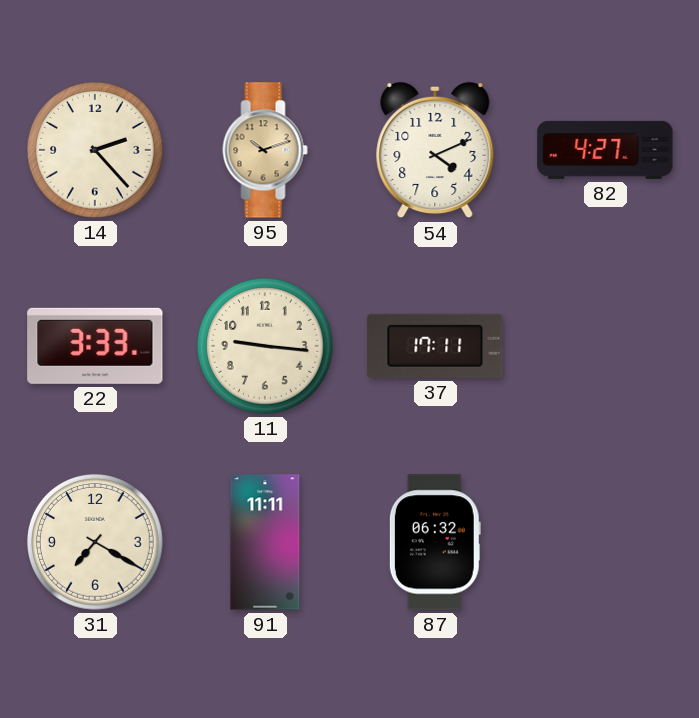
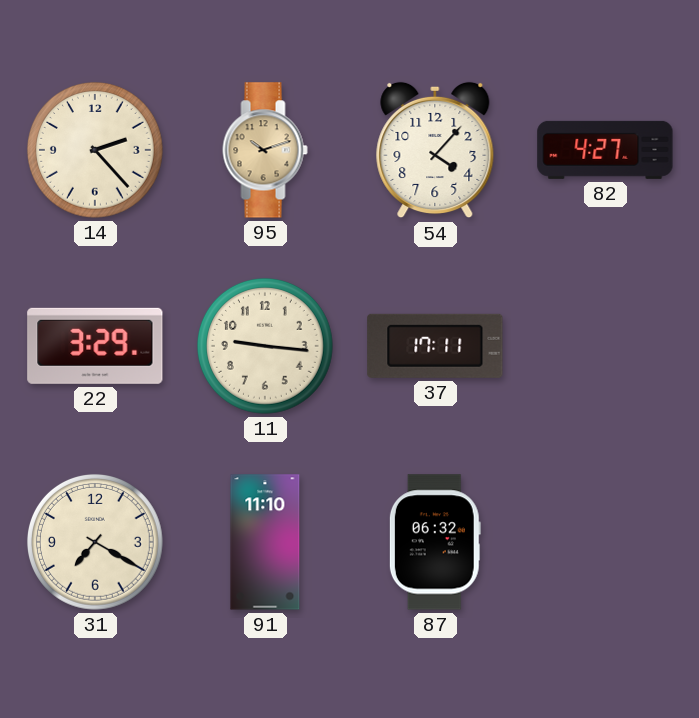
54: 4:11 -> 4:07
22: 3:33 -> 3:29
91: 11:11 -> 11:10
